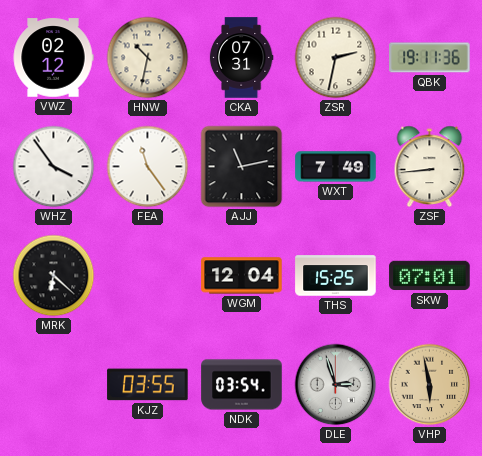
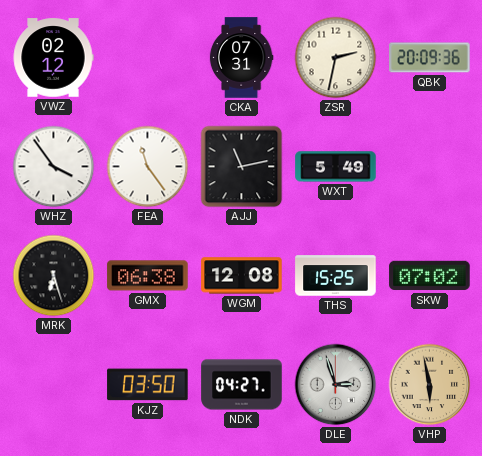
HNW: 10:32 -> none
QBK: 19:11 -> 20:09
WXT: 7:49 -> 5:49
ZSF: 8:44 -> none
MRK: 6:22 -> 6:27
GMX: none -> 06:38
WGM: 12:04 -> 12:08
SKW: 07:01 -> 07:02
KJZ: 03:55 -> 03:50
NDK: 03:54 -> 04:27
